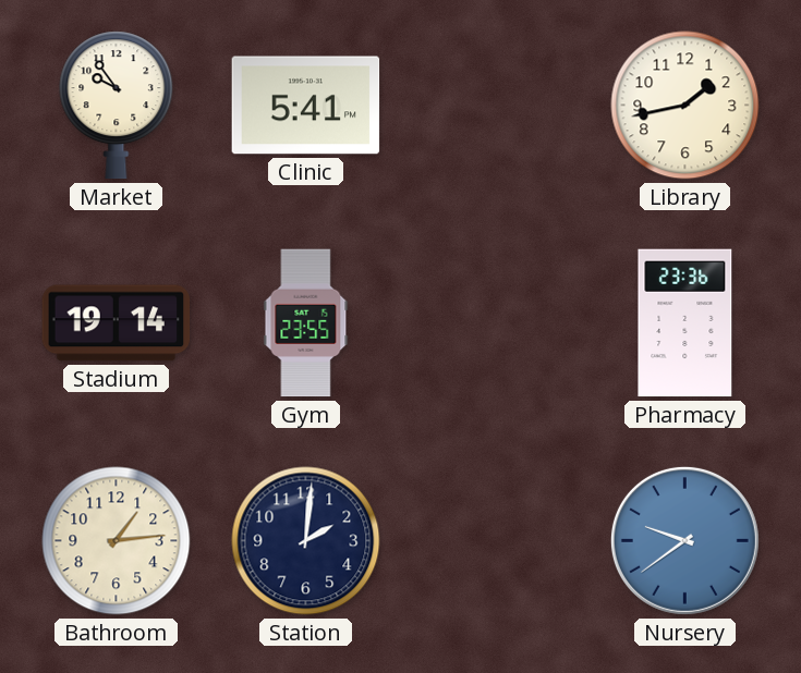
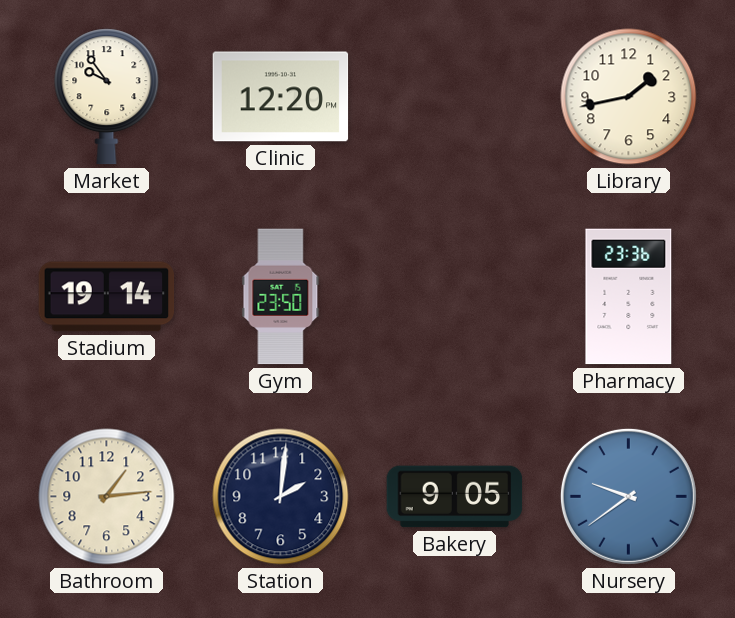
Clinic: 5:41 -> 12:20
Gym: 23:55 -> 23:50
Bakery: none -> 9:05
